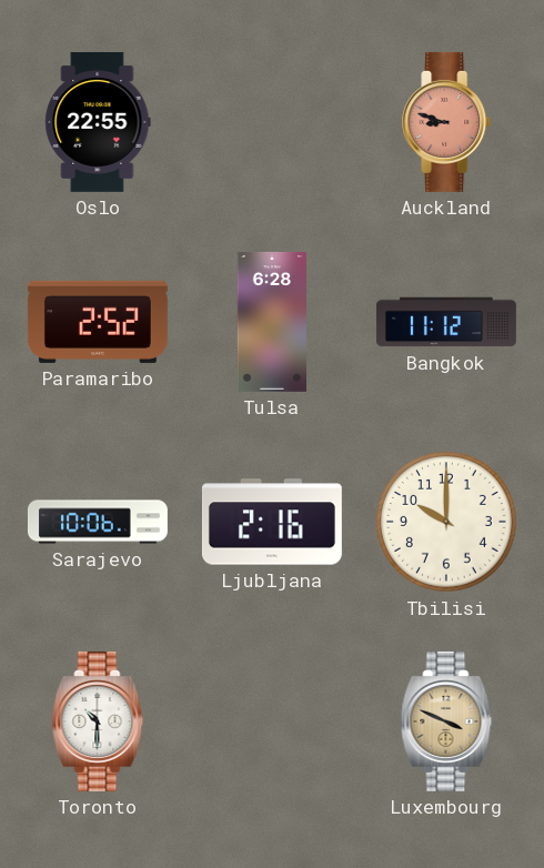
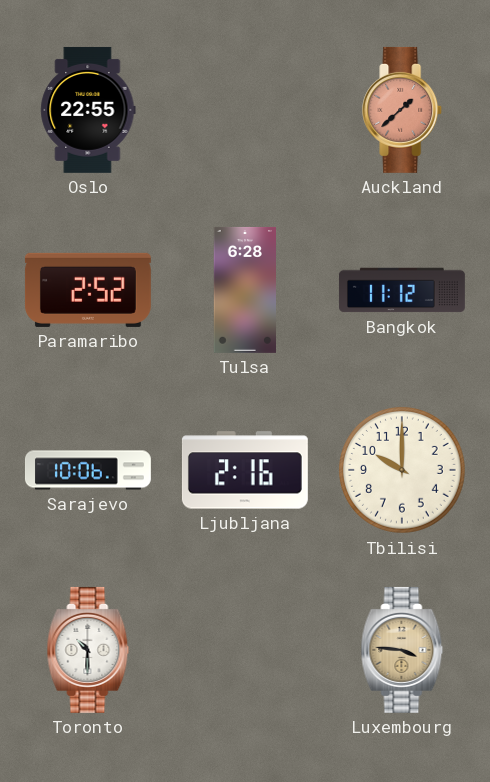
Auckland: 8:48 -> 1:38
Luxembourg: 3:49 -> 3:46
